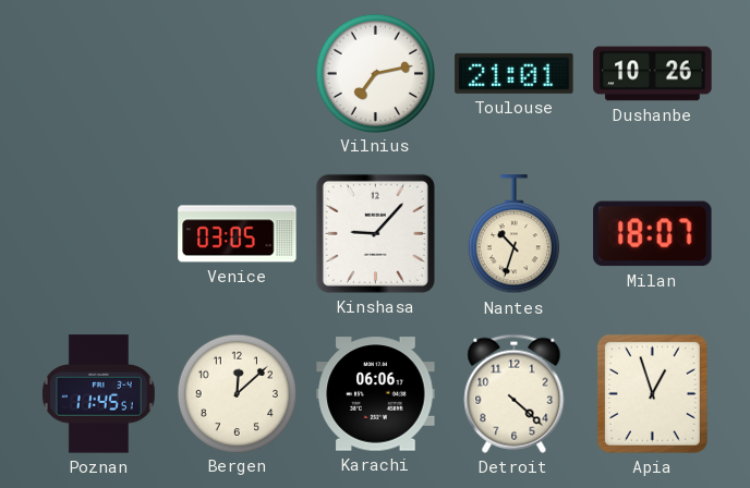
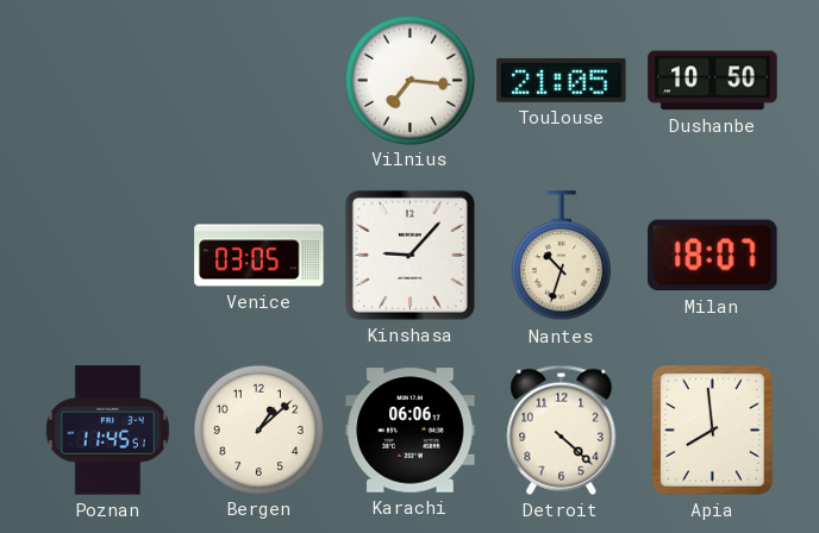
Vilnius: 7:13 -> 7:16
Toulouse: 21:01 -> 21:05
Dushanbe: 10:26 -> 10:50
Bergen: 12:08 -> 1:08
Apia: 12:57 -> 7:59
